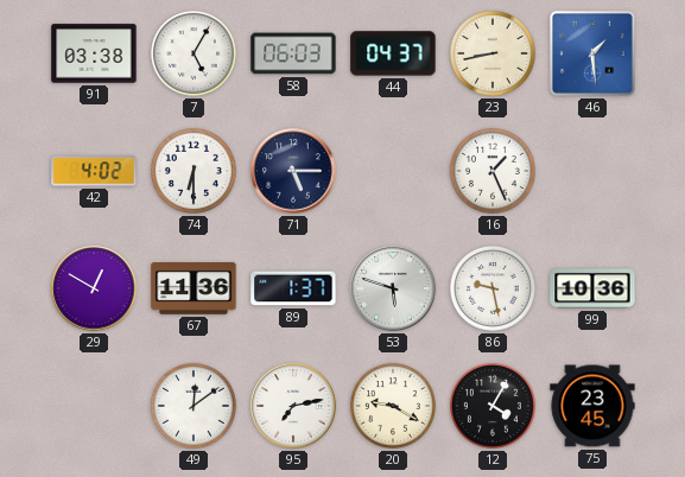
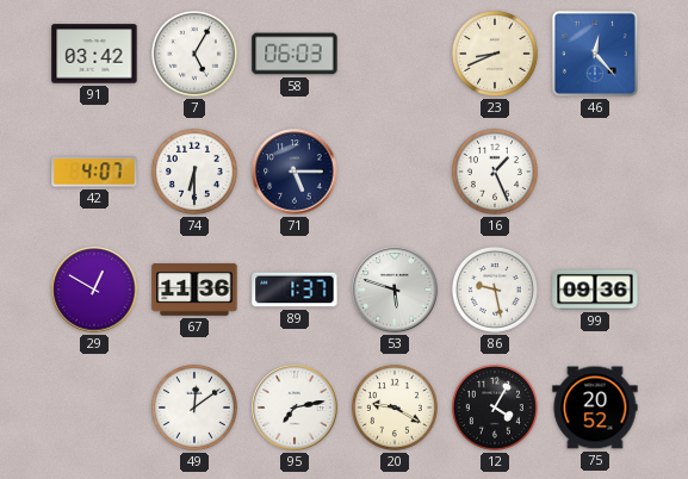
91: 03:38 -> 03:42
44: 04:37 -> none
23: 8:43 -> 8:41
46: 1:29 -> 12:23
42: 4:02 -> 4:07
99: 10:36 -> 09:36
75: 23:45 -> 20:52
